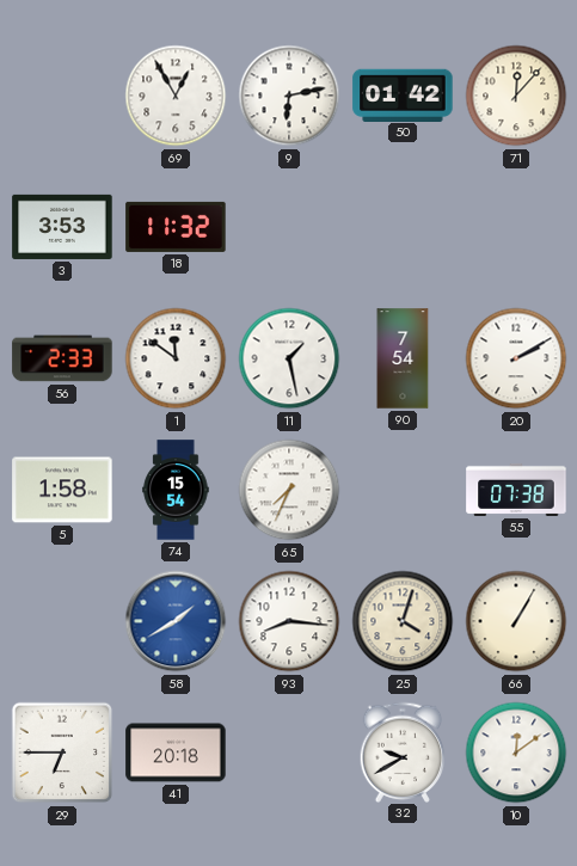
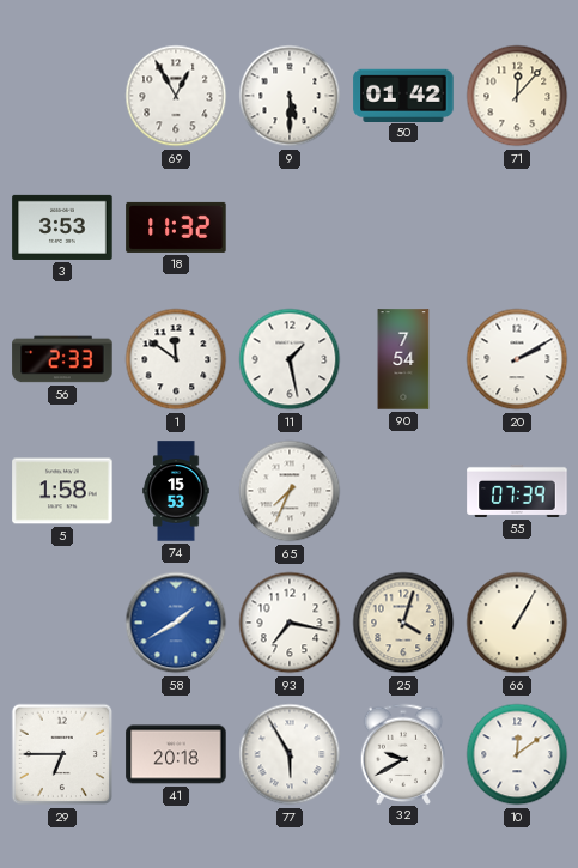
9: 6:13 -> 5:30
74: 15:54 -> 15:53
55: 07:38 -> 07:39
93: 8:16 -> 7:17
77: none -> 5:55
